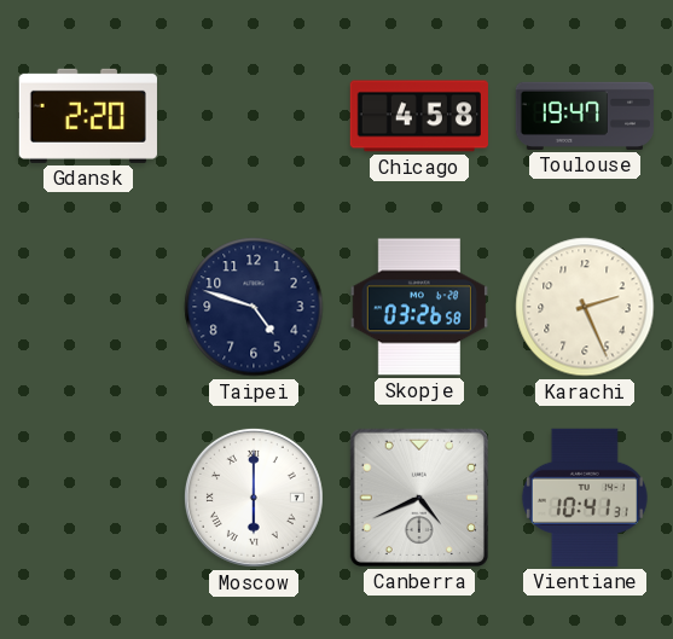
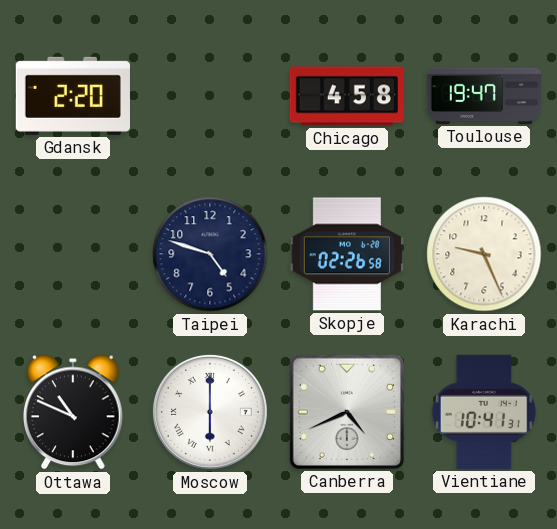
Skopje: 03:26 -> 02:26
Karachi: 2:26 -> 9:26
Ottawa: none -> 10:49
